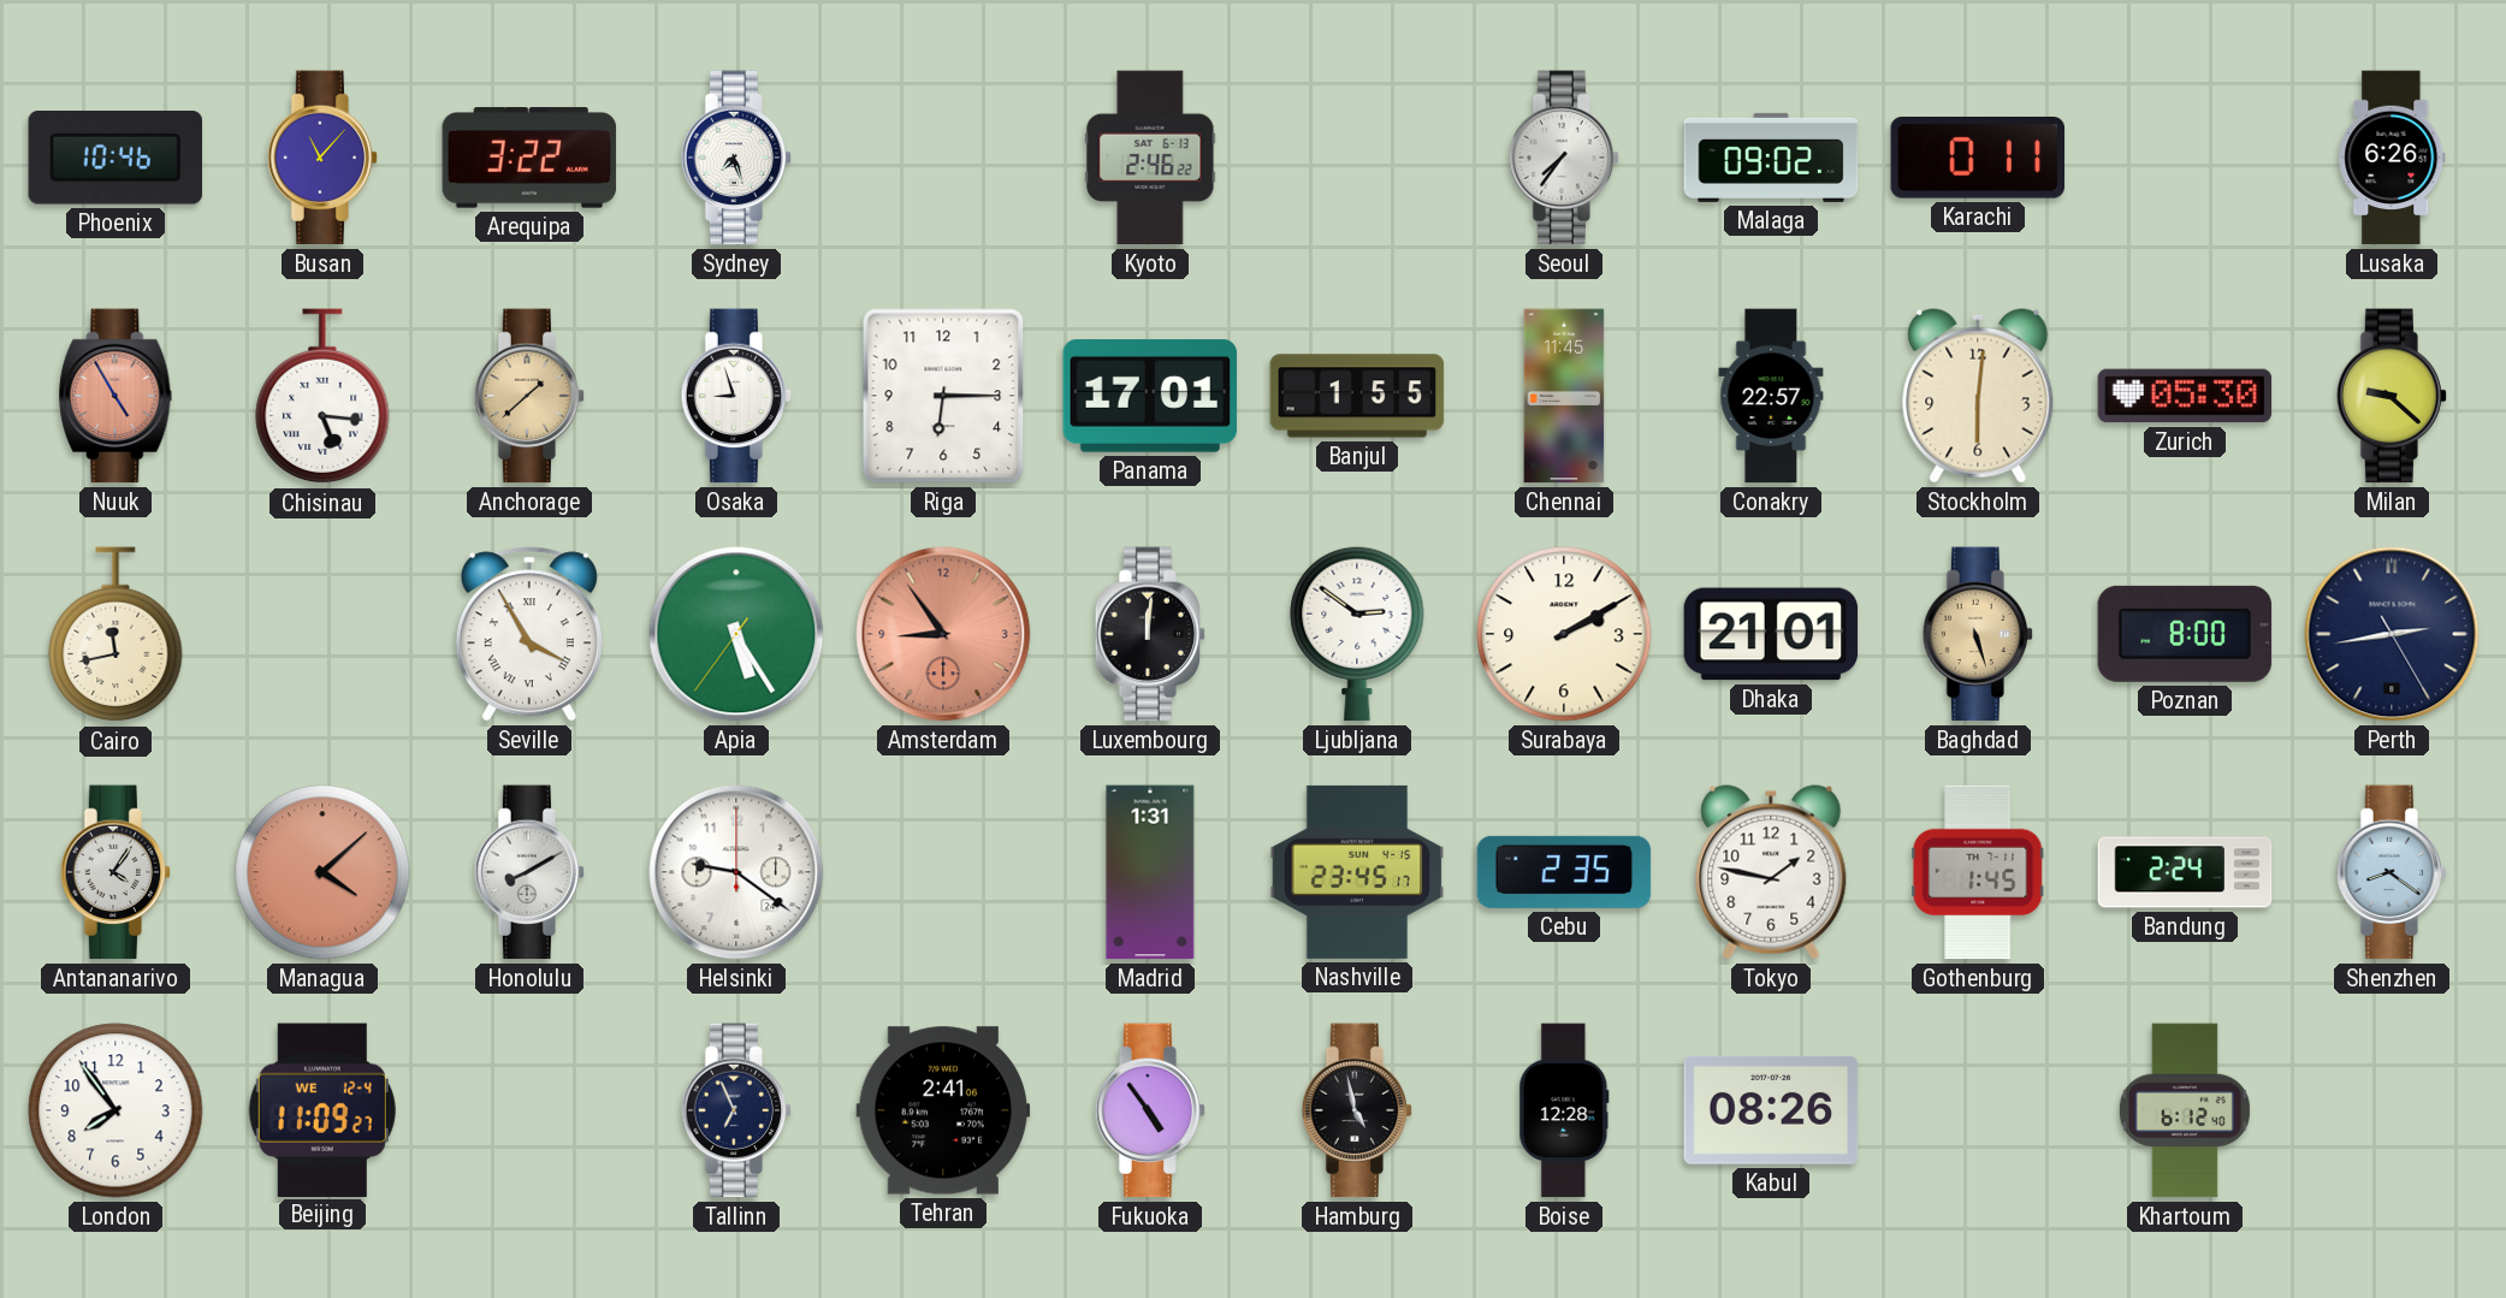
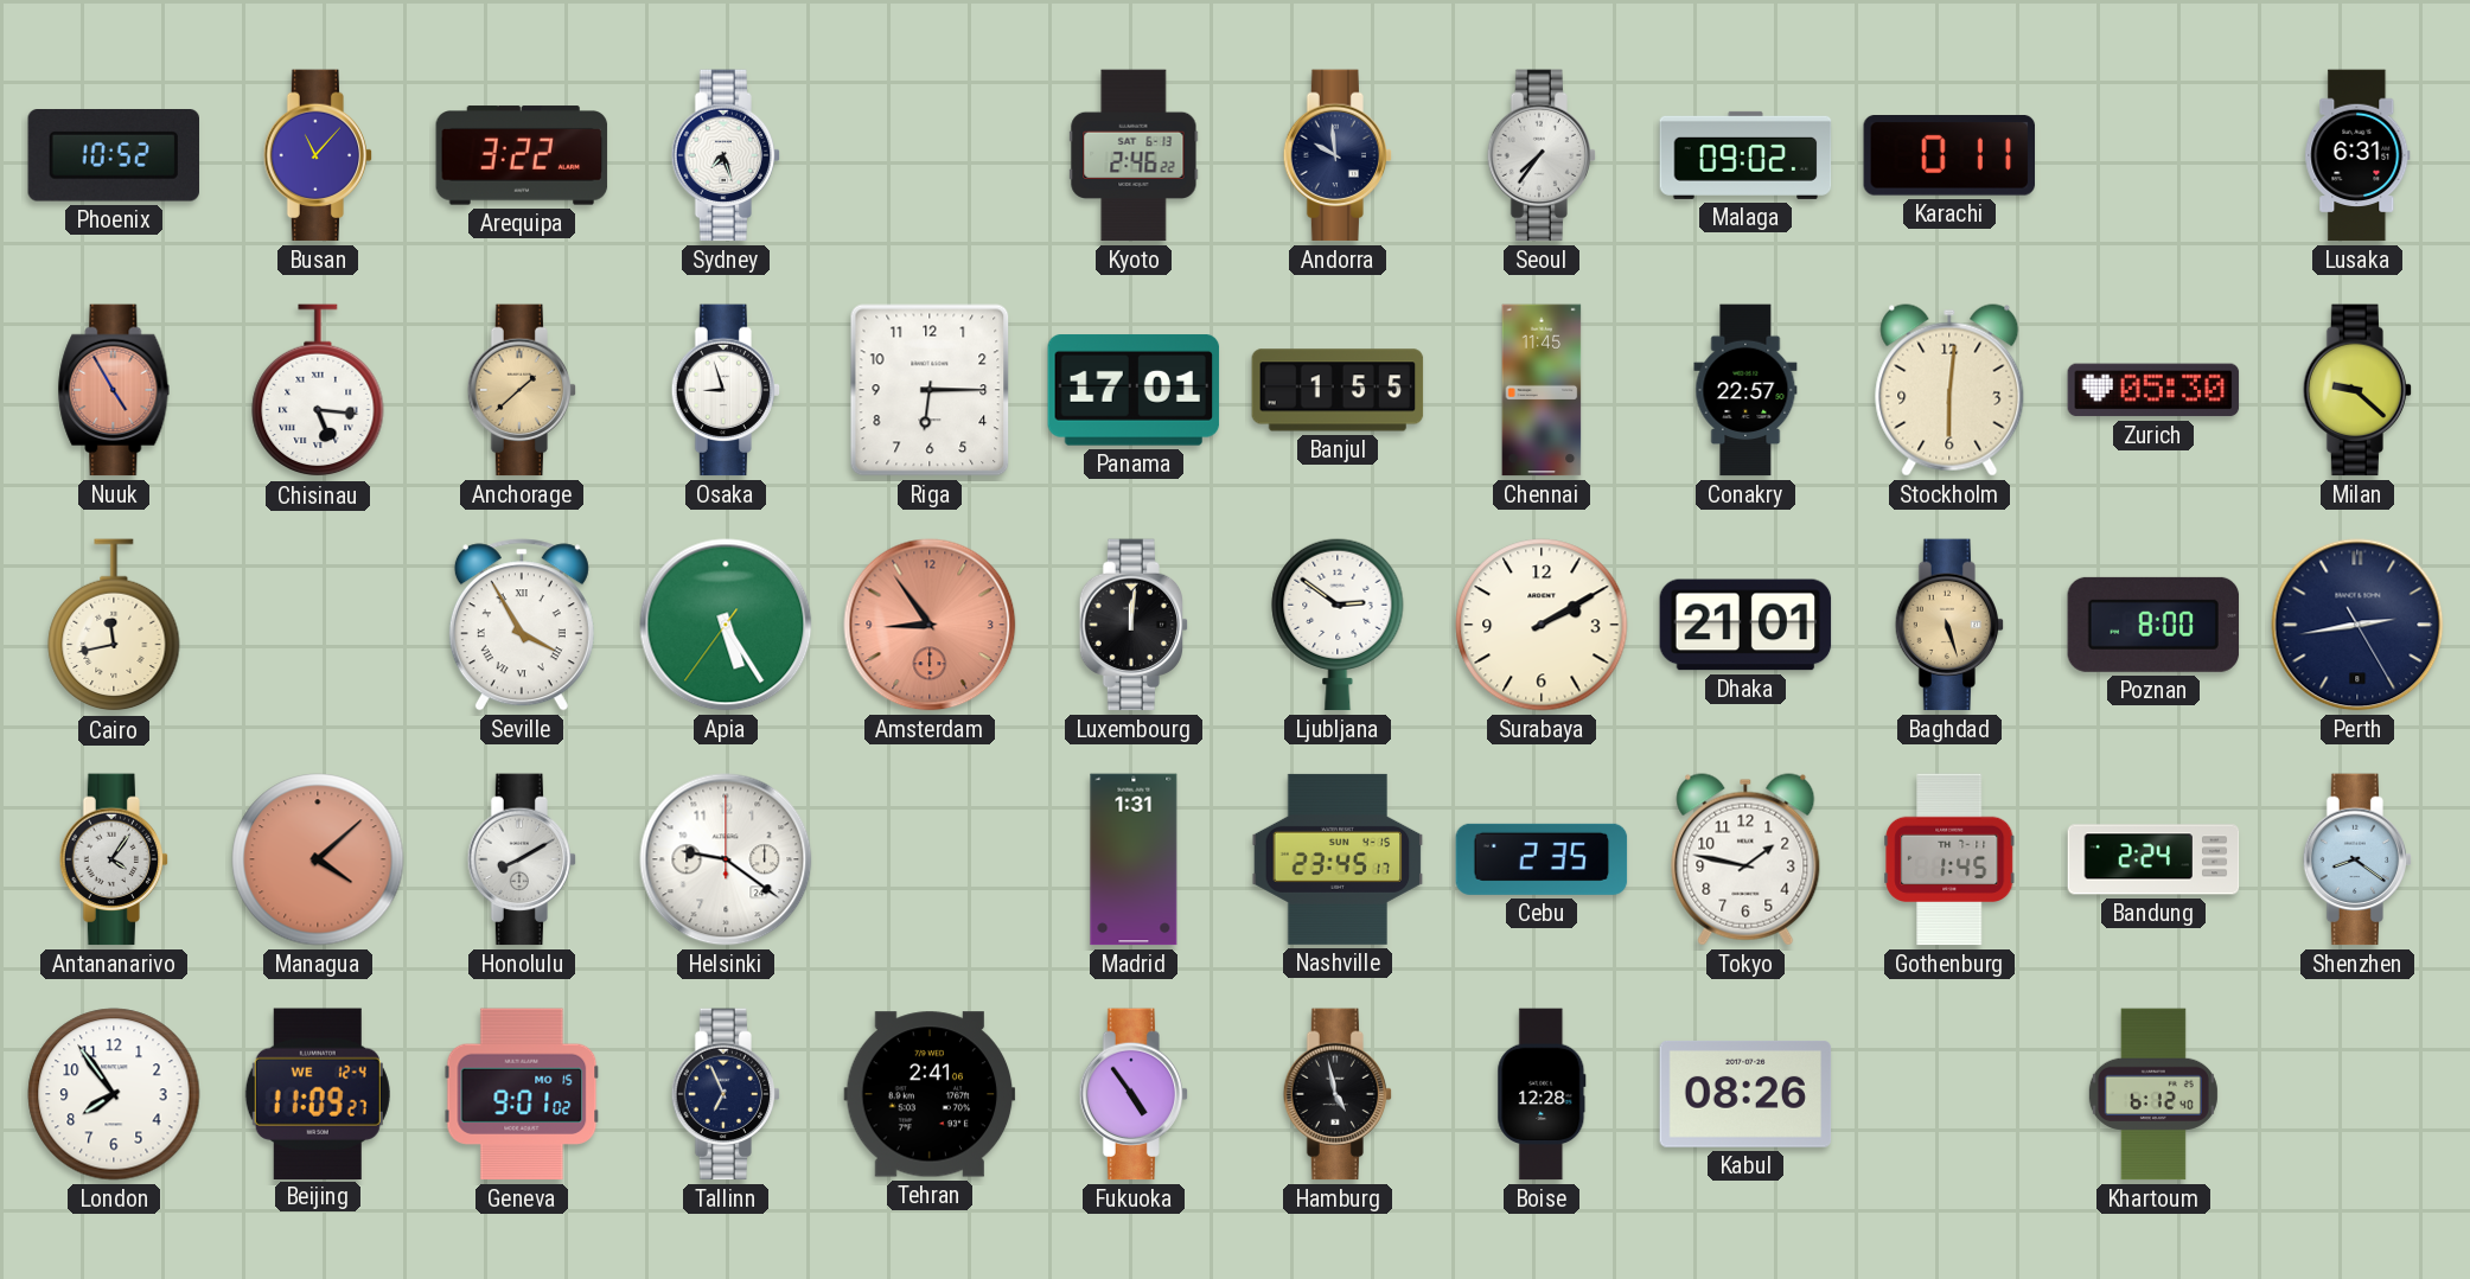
Phoenix: 10:46 -> 10:52
Andorra: none -> 9:59
Lusaka: 6:26 -> 6:31
Geneva: none -> 9:01
